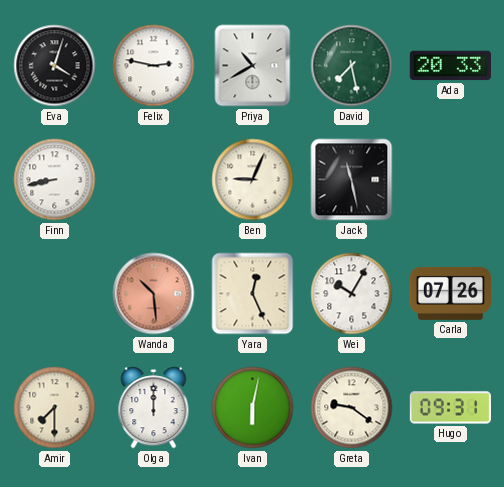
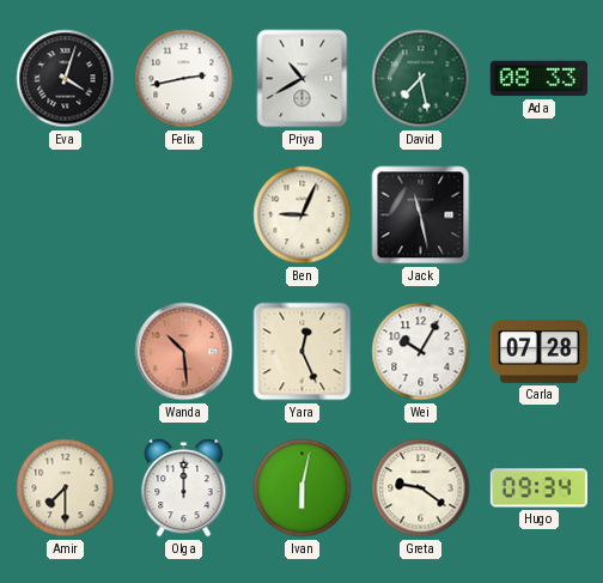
Felix: 2:47 -> 2:43
Ada: 20:33 -> 08:33
Finn: 8:43 -> none
Carla: 07:26 -> 07:28
Hugo: 09:31 -> 09:34
